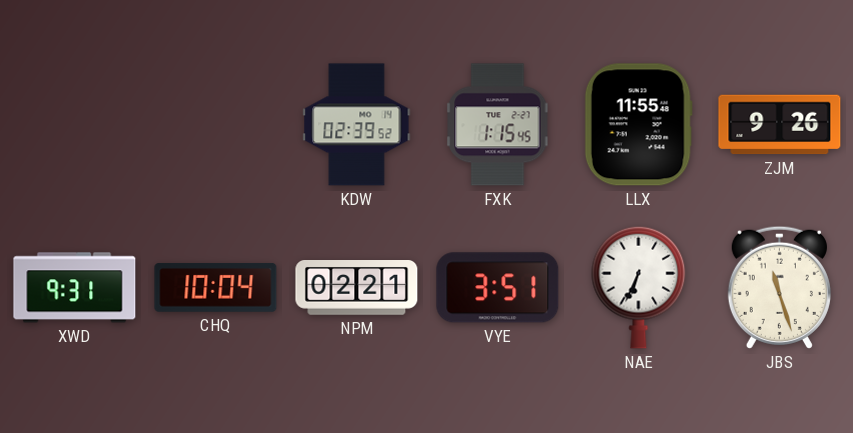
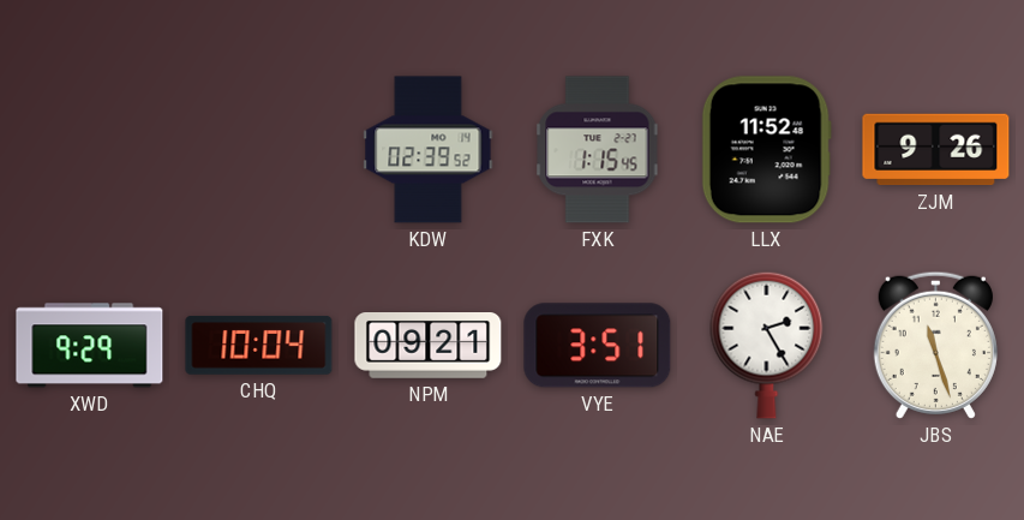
LLX: 11:55 -> 11:52
XWD: 9:31 -> 9:29
NPM: 02:21 -> 09:21
NAE: 6:34 -> 2:25
